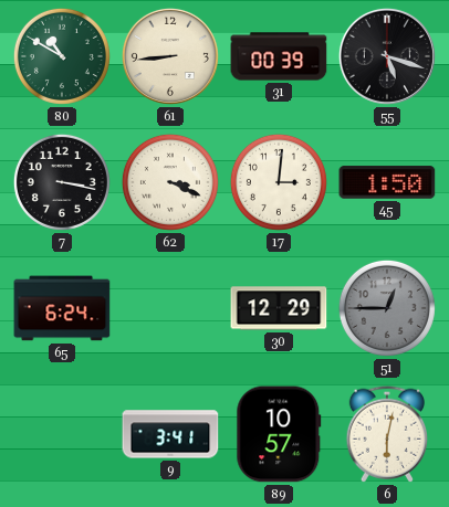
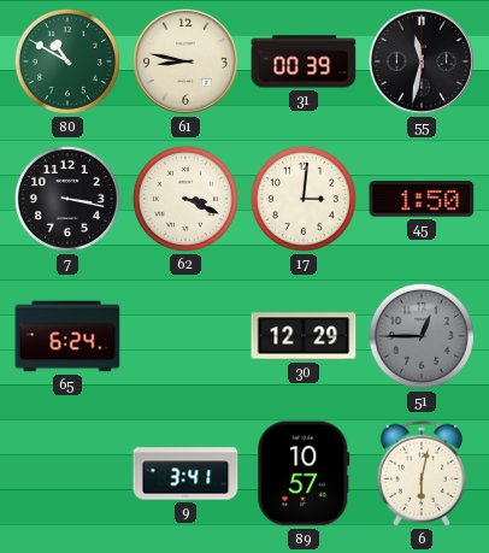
61: 8:44 -> 8:47
55: 5:18 -> 11:32
